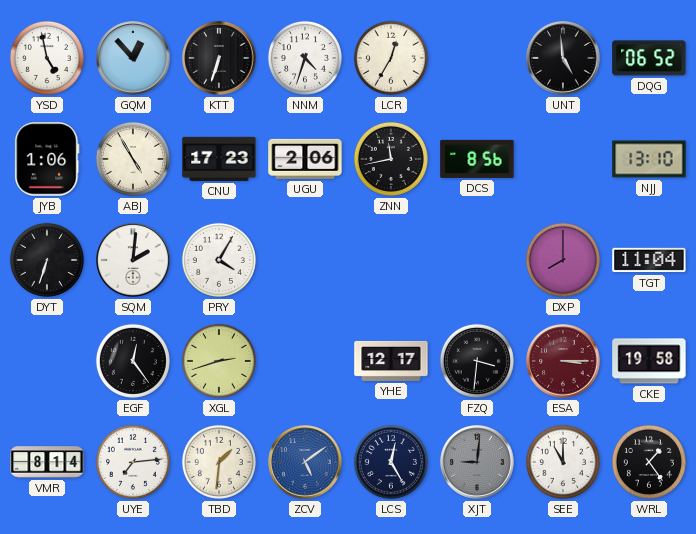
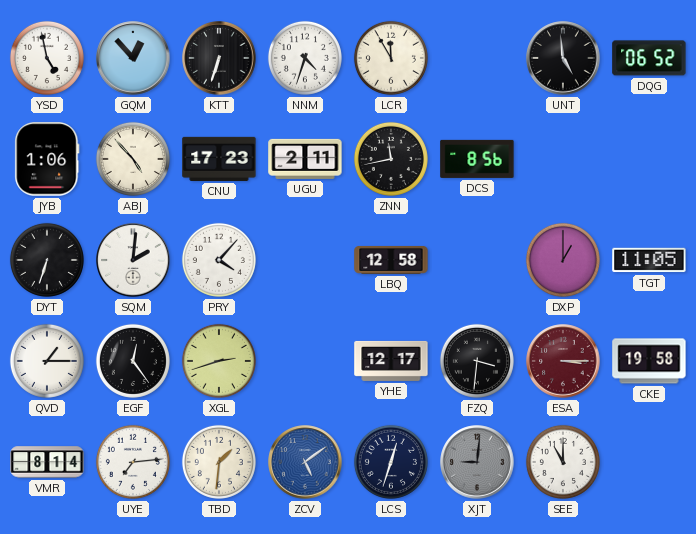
LCR: 12:35 -> 11:55
ABJ: 4:55 -> 4:53
UGU: 2:06 -> 2:11
NJJ: 13:10 -> none
PRY: 4:05 -> 4:07
LBQ: none -> 12:58
DXP: 8:00 -> 1:00
TGT: 11:04 -> 11:05
QVD: none -> 1:15
LCS: 12:25 -> 12:33
WRL: 1:24 -> none
